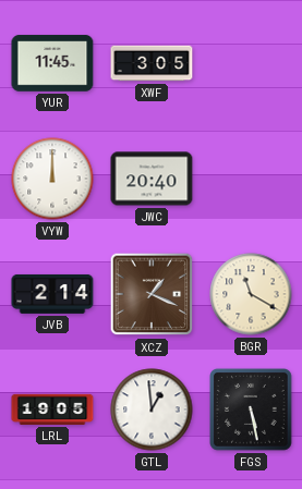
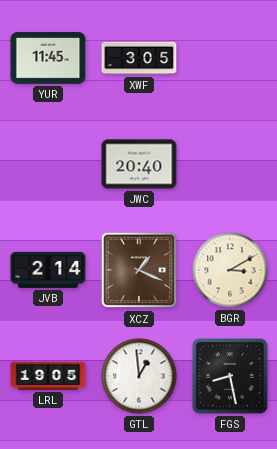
VYW: 12:00 -> none
BGR: 11:20 -> 3:10
FGS: 5:28 -> 8:28
